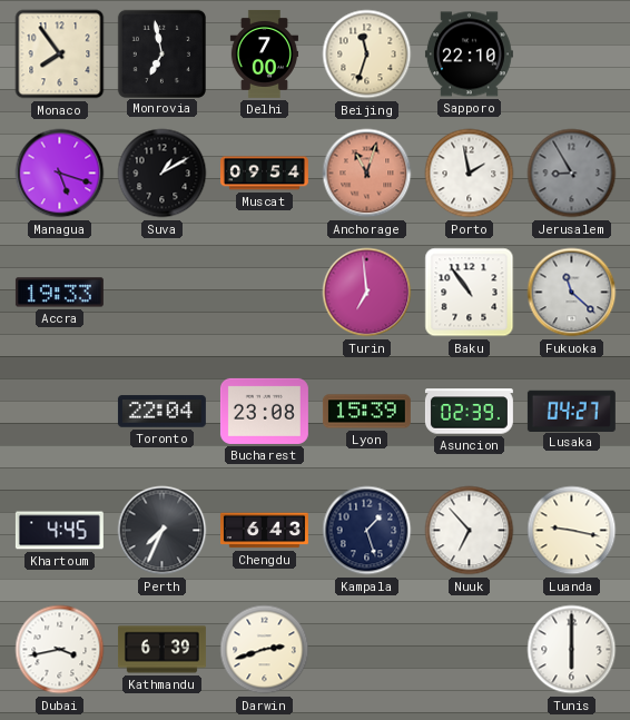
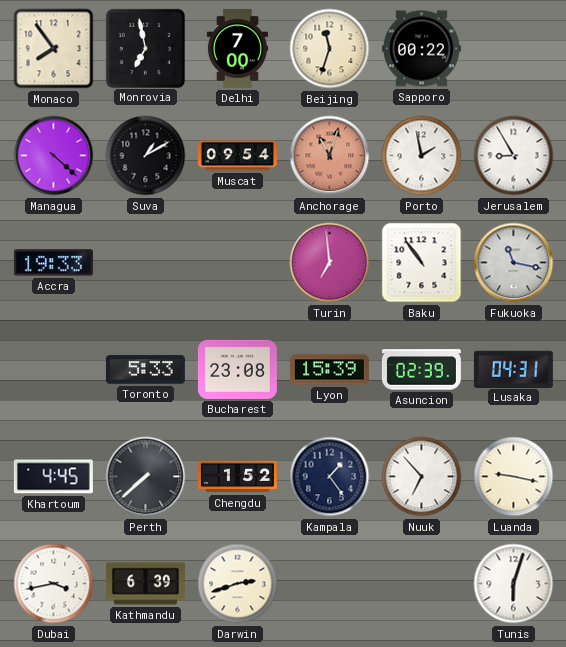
Sapporo: 22:10 -> 00:22
Managua: 5:18 -> 4:22
Jerusalem dial: grey -> white
Fukuoka: 11:22 -> 11:17
Toronto: 22:04 -> 5:33
Lusaka: 04:27 -> 04:31
Perth: 7:34 -> 7:38
Chengdu: 6:43 -> 1:52
Kampala: 1:27 -> 1:24
Tunis: 6:00 -> 6:03
